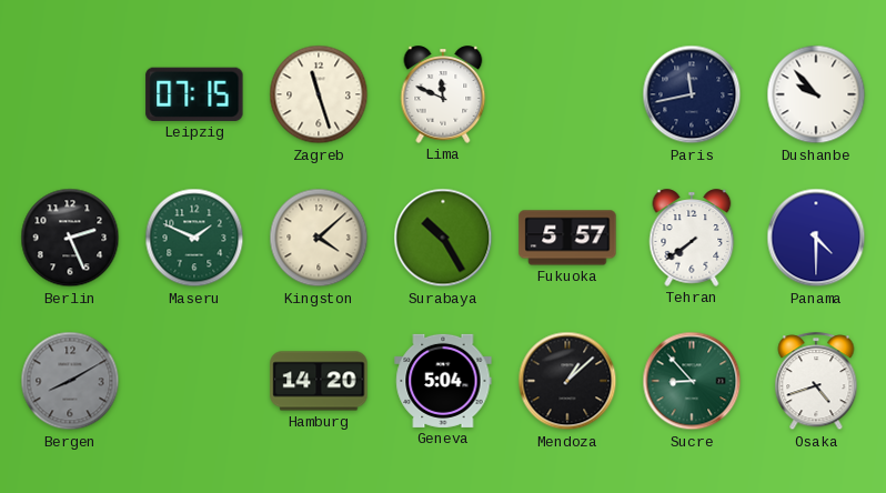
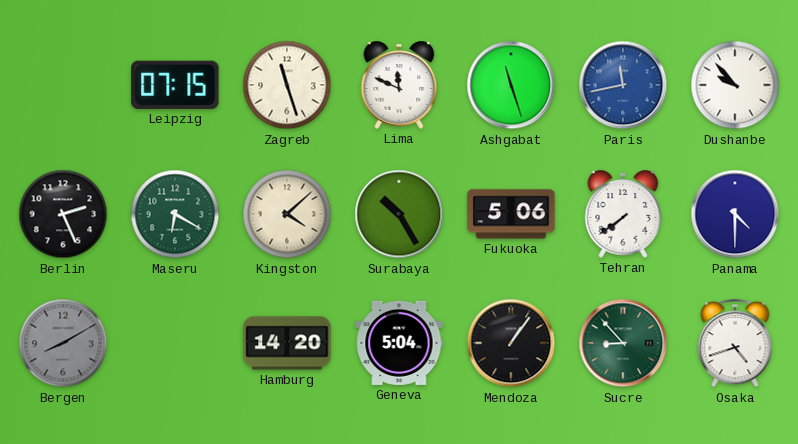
Ashgabat: none -> 11:27
Paris dial: navy -> blue
Maseru: 1:49 -> 6:20
Fukuoka: 5:57 -> 5:06
Mendoza: 1:08 -> 1:06
